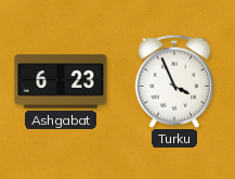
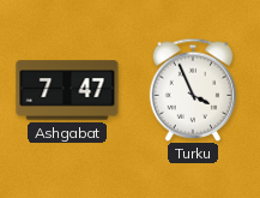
Ashgabat: 6:23 -> 7:47
